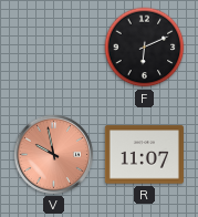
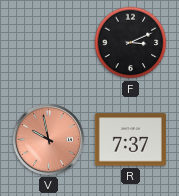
F: 6:11 -> 3:11
R: 11:07 -> 7:37
